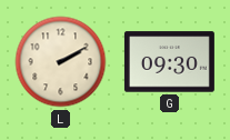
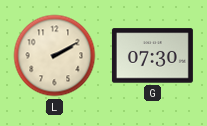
G: 09:30 -> 07:30
